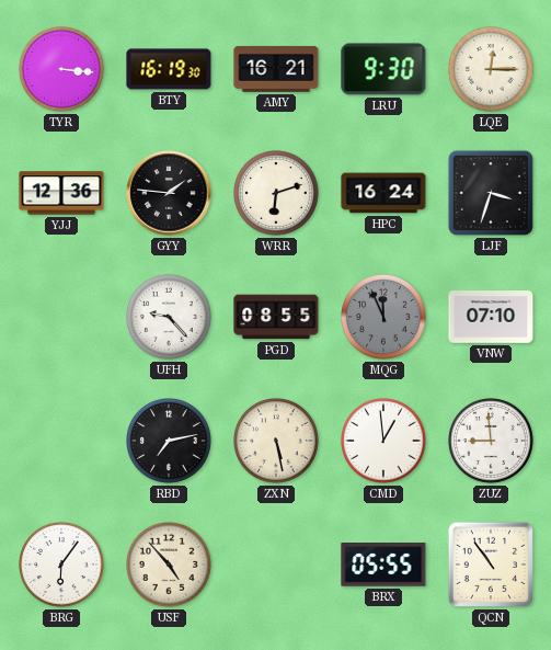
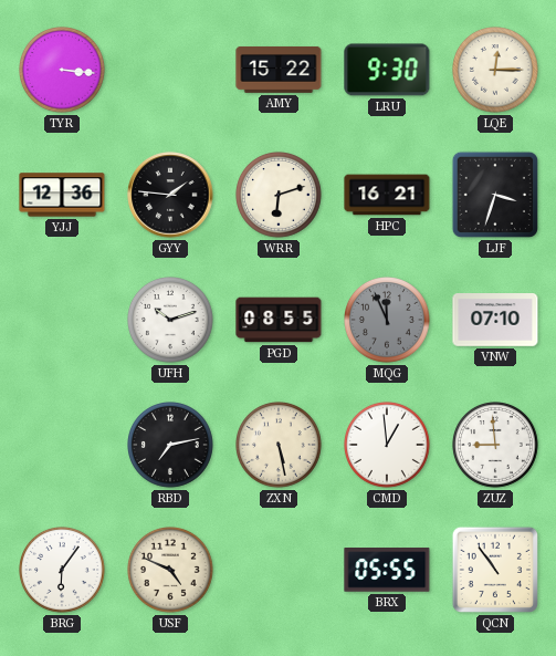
BTY: 16:19 -> none
AMY: 16:21 -> 15:22
HPC: 16:24 -> 16:21
UFH: 9:23 -> 10:12
USF: 4:53 -> 4:49
